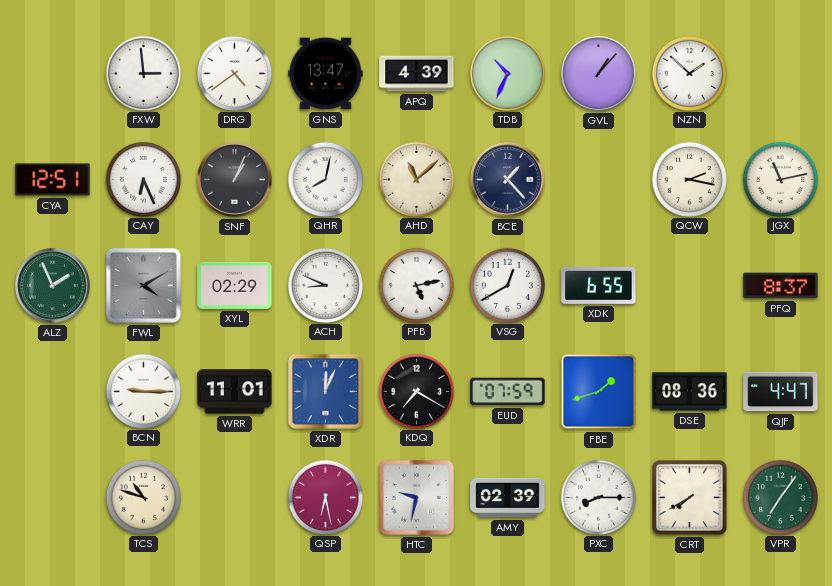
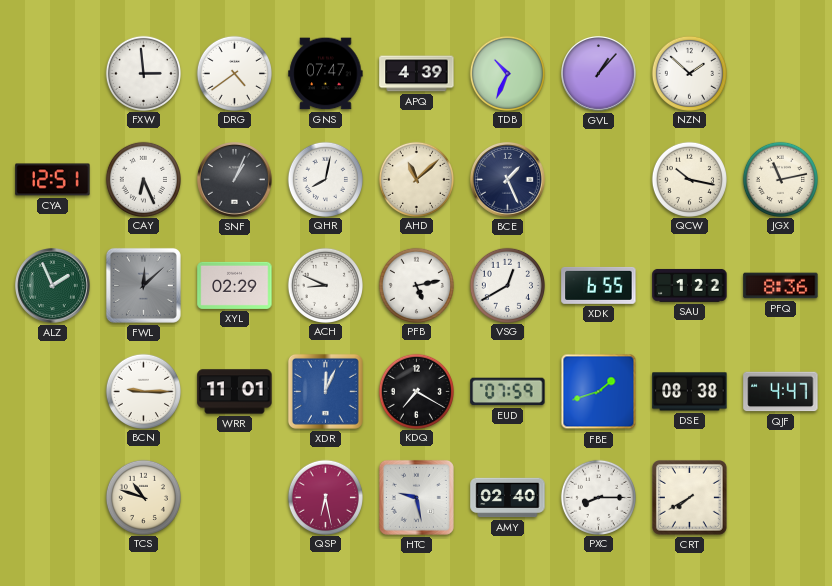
GNS: 13:47 -> 07:47
BCE: 1:23 -> 1:26
QCW: 2:17 -> 10:17
FWL: 4:10 -> 12:08
SAU: none -> 1:22
PFQ: 8:37 -> 8:36
DSE: 08:36 -> 08:38
HTC: 9:32 -> 9:28
AMY: 02:39 -> 02:40
VPR: 7:06 -> none
